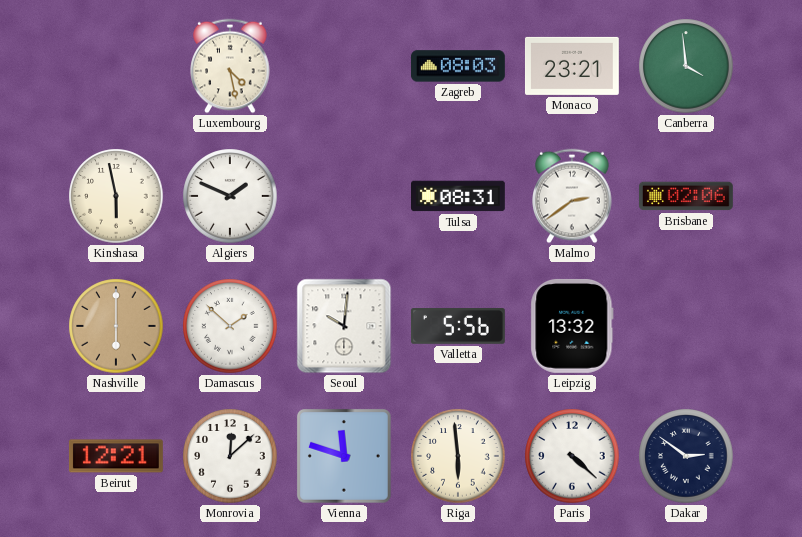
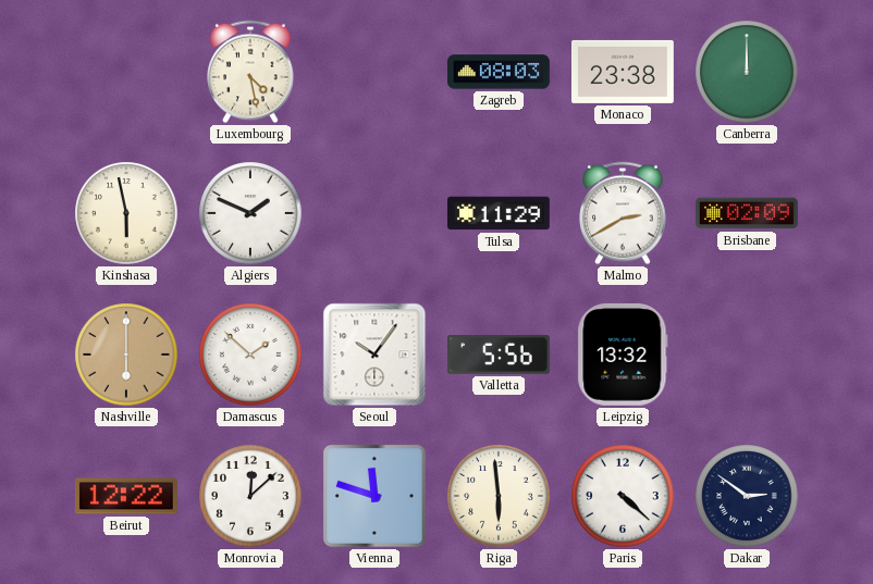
Monaco: 23:21 -> 23:38
Canberra: 3:59 -> 12:00
Tulsa: 08:31 -> 11:29
Malmo: 2:39 -> 2:40
Brisbane: 02:06 -> 02:09
Seoul: 10:01 -> 10:06
Beirut: 12:21 -> 12:22
